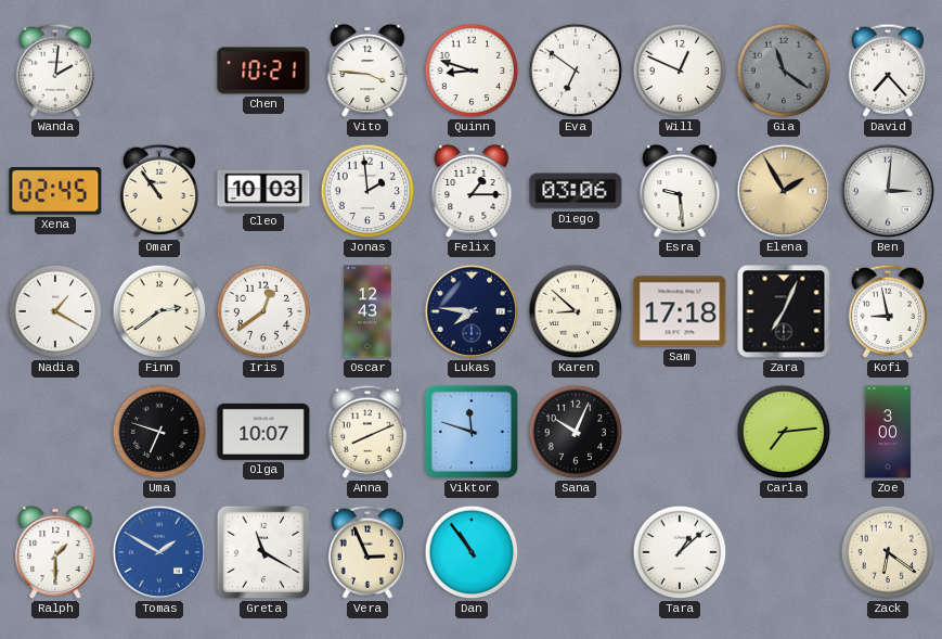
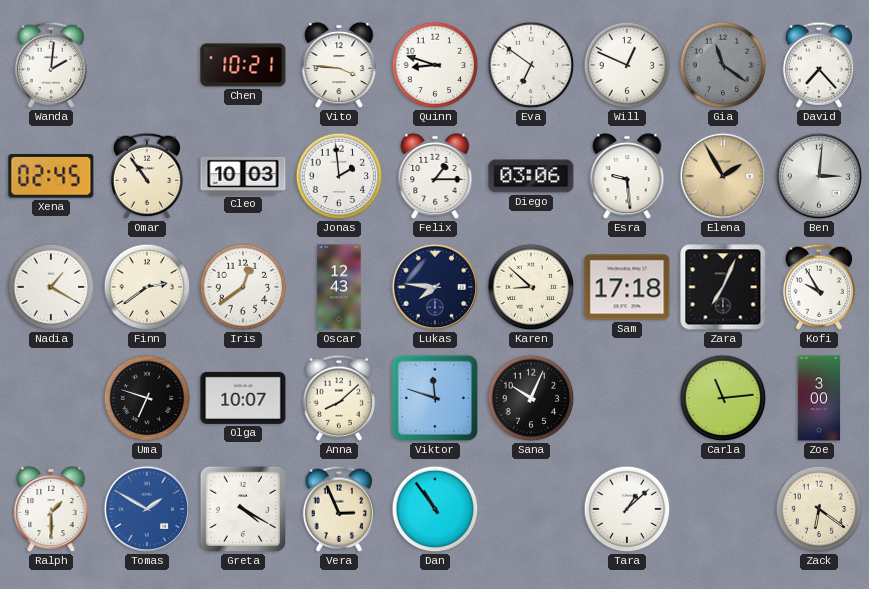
Kofi: 8:58 -> 9:55
Anna: 8:11 -> 8:08
Carla: 7:14 -> 11:14
Greta: 11:20 -> 4:20
